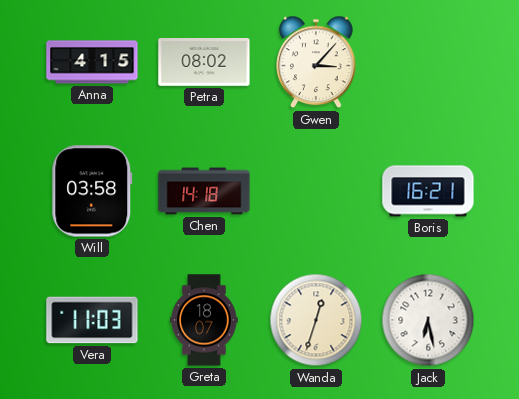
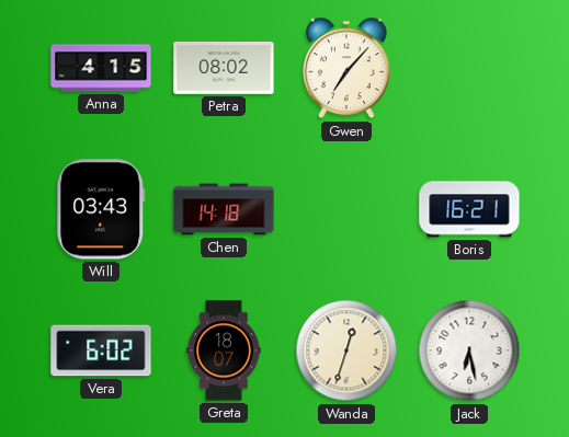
Gwen: 3:07 -> 7:07
Will: 03:58 -> 03:43
Vera: 11:03 -> 6:02
